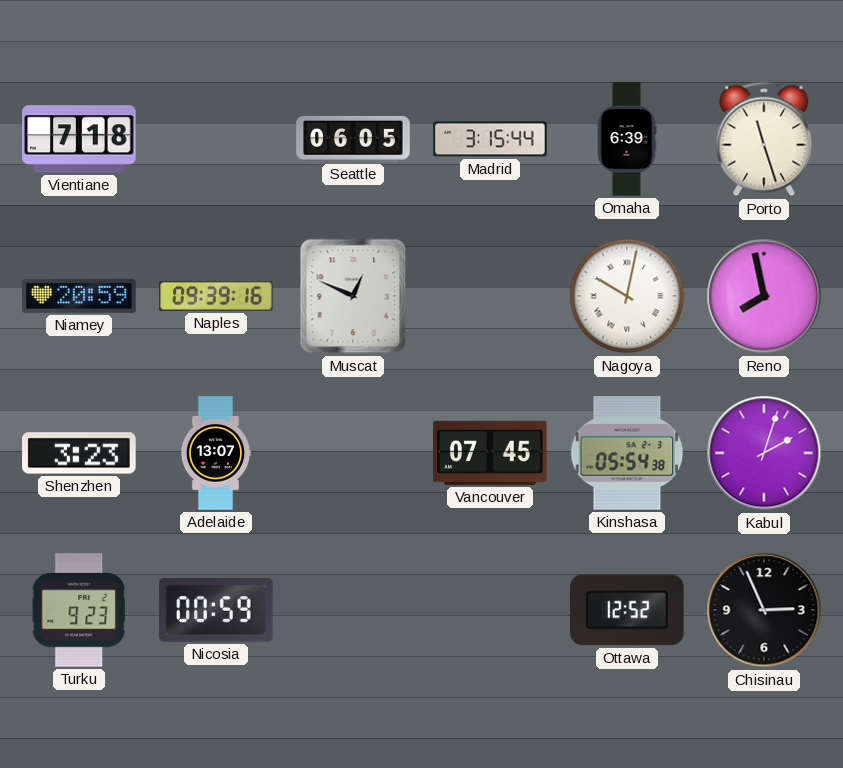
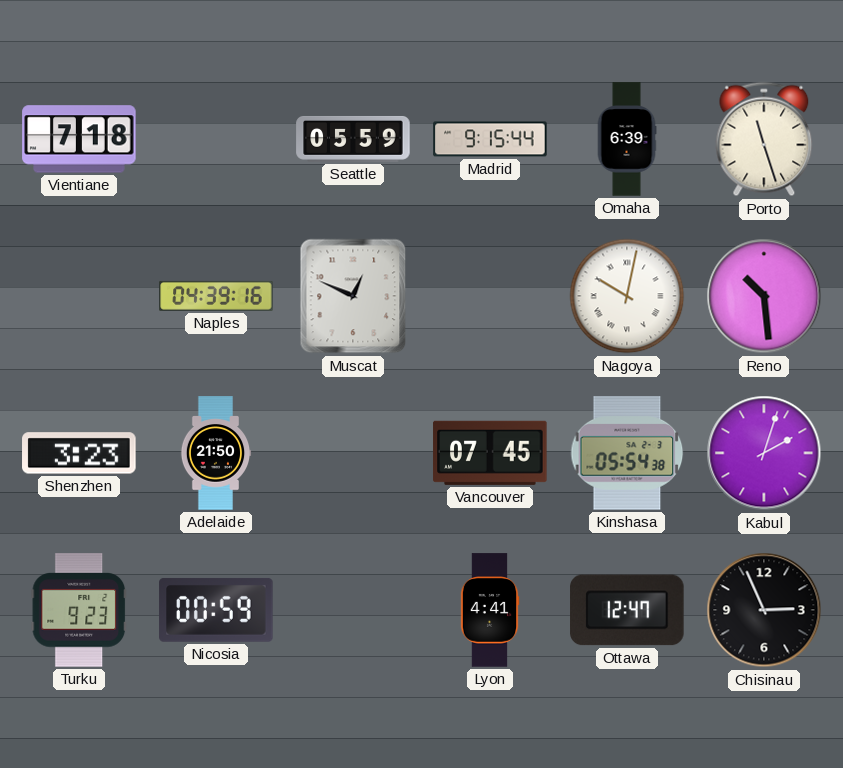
Seattle: 06:05 -> 05:59
Madrid: 3:15 -> 9:15
Niamey: 20:59 -> none
Naples: 09:39 -> 04:39
Reno: 7:58 -> 10:29
Adelaide: 13:07 -> 21:50
Lyon: none -> 4:41
Ottawa: 12:52 -> 12:47
